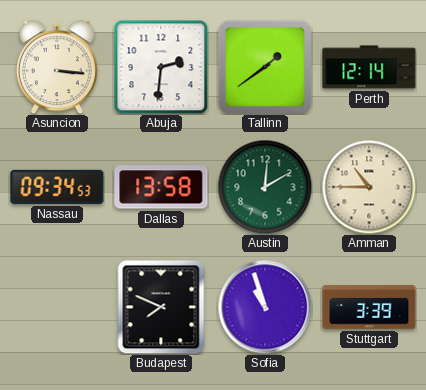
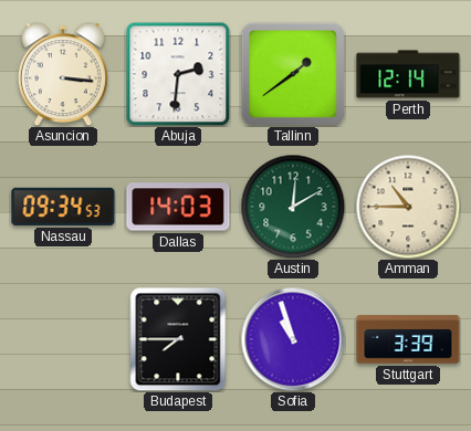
Dallas: 13:58 -> 14:03
Budapest: 7:49 -> 7:45
